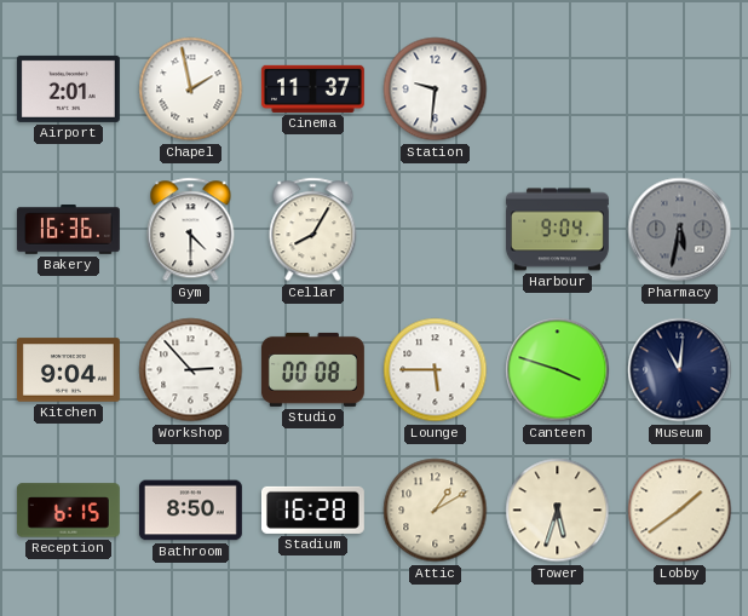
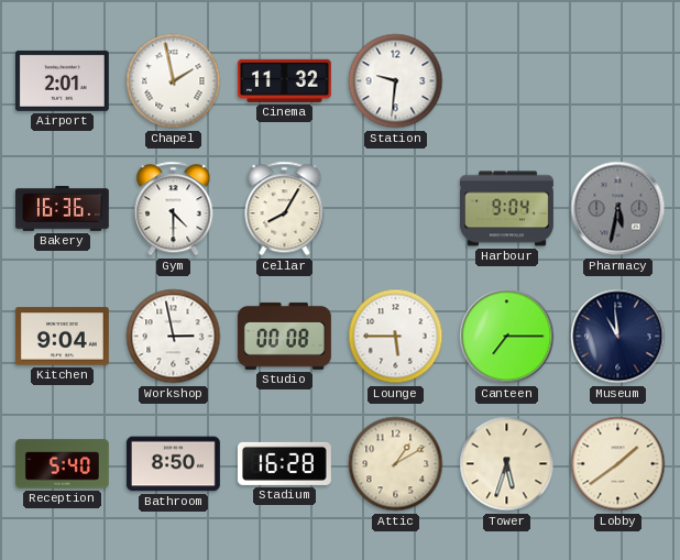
Cinema: 11:37 -> 11:32
Workshop: 2:53 -> 2:58
Canteen: 3:48 -> 7:15
Museum: 11:01 -> 10:59
Reception: 6:15 -> 5:40
